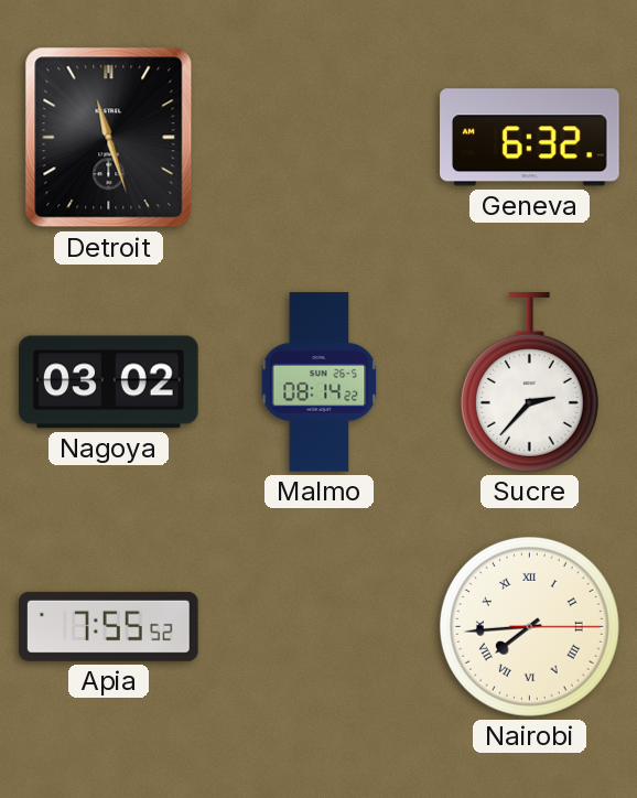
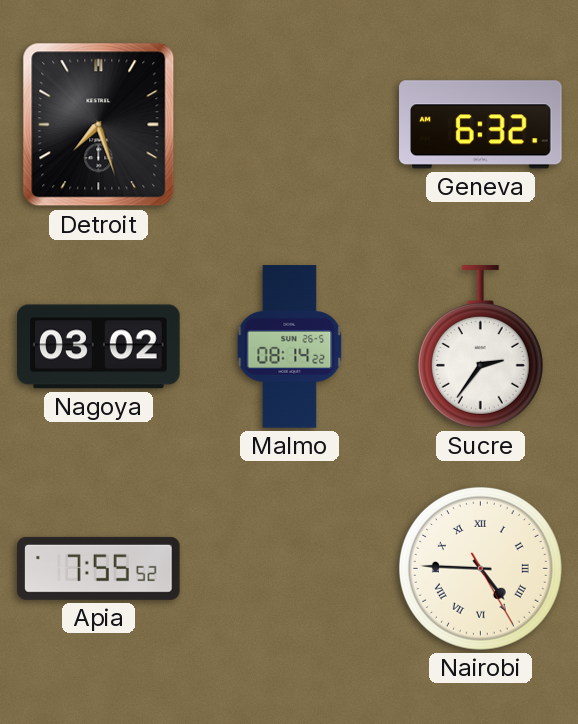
Detroit: 11:27 -> 7:27
Sucre: 2:37 -> 2:36
Nairobi: 7:44 -> 4:45
